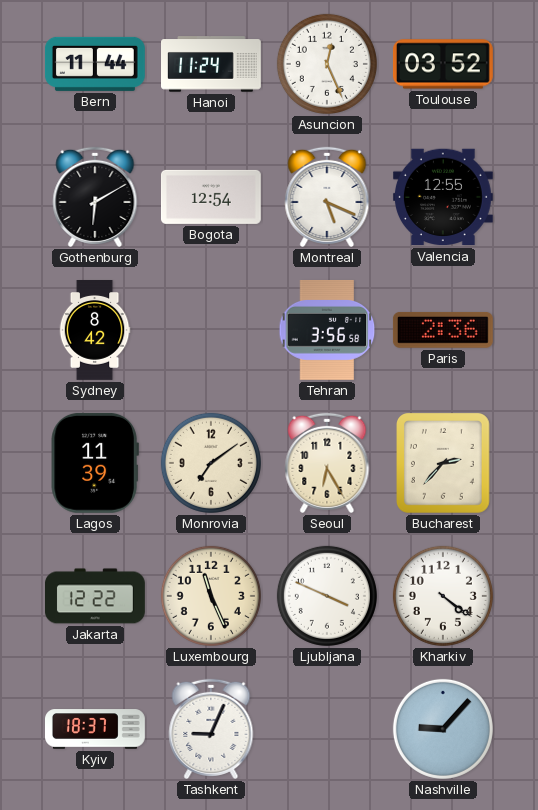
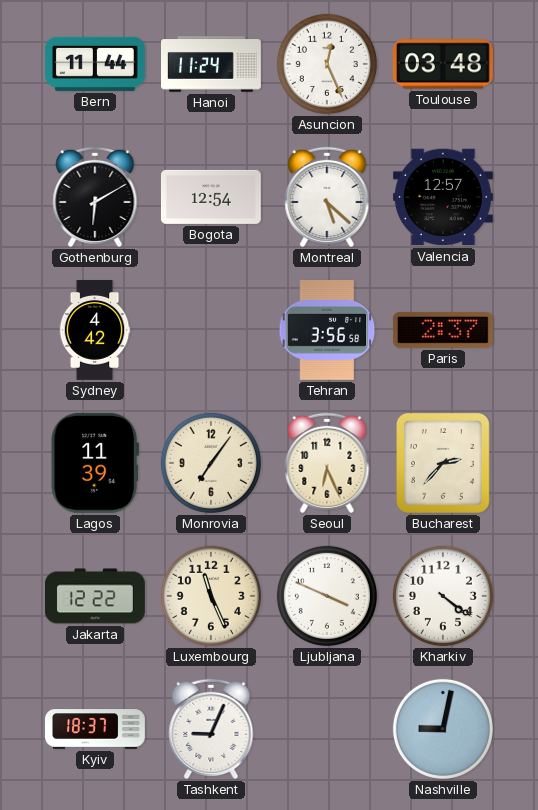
Toulouse: 03:52 -> 03:48
Montreal: 5:19 -> 5:22
Valencia: 12:55 -> 12:57
Sydney: 8:42 -> 4:42
Paris: 2:36 -> 2:37
Monrovia: 7:09 -> 7:06
Seoul: 6:25 -> 6:26
Nashville: 9:07 -> 9:02
